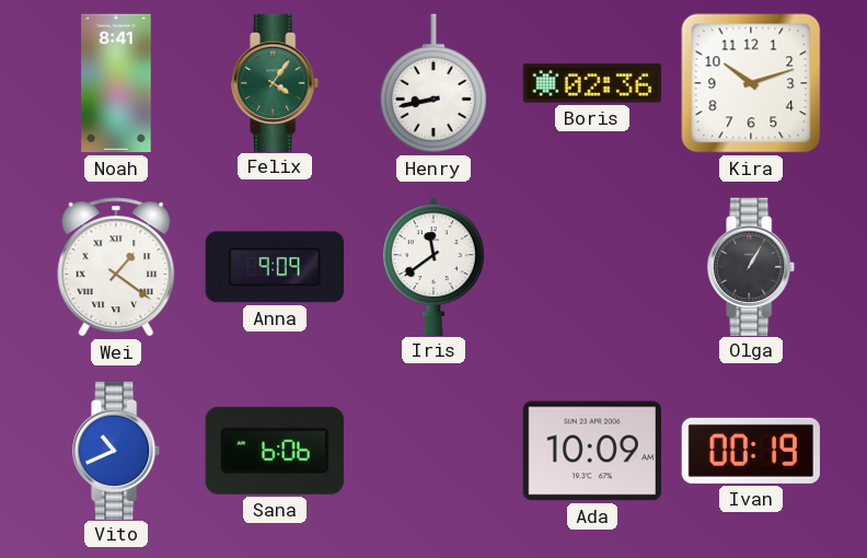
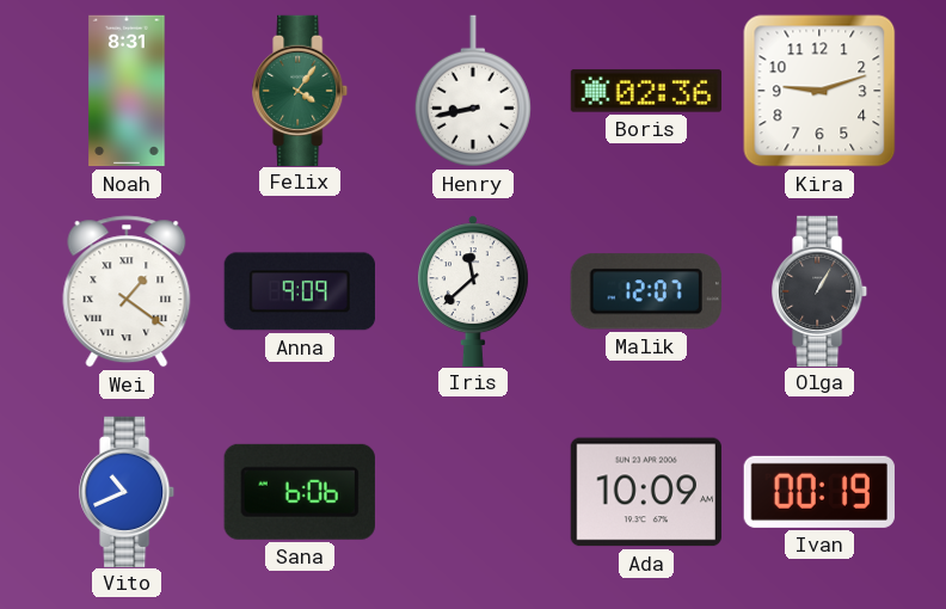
Noah: 8:41 -> 8:31
Kira: 10:12 -> 9:12
Iris: 11:39 -> 11:38
Malik: none -> 12:07
